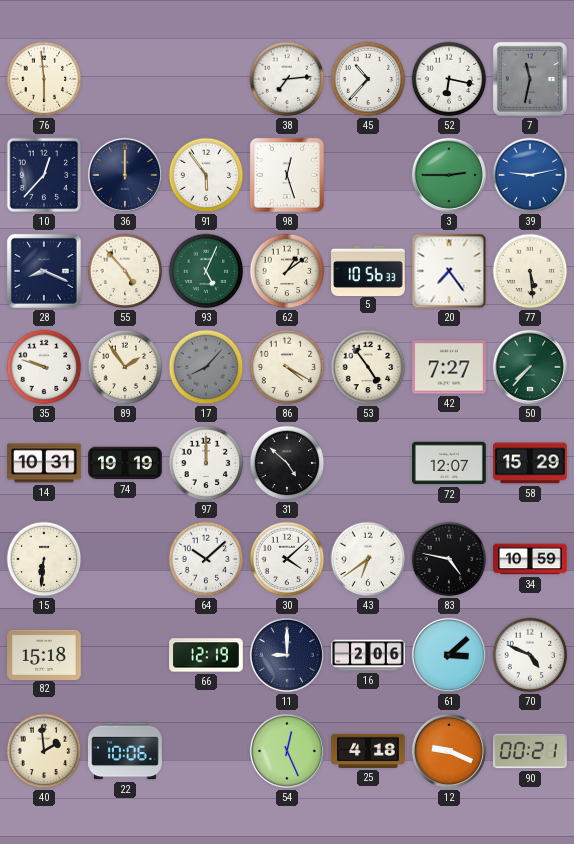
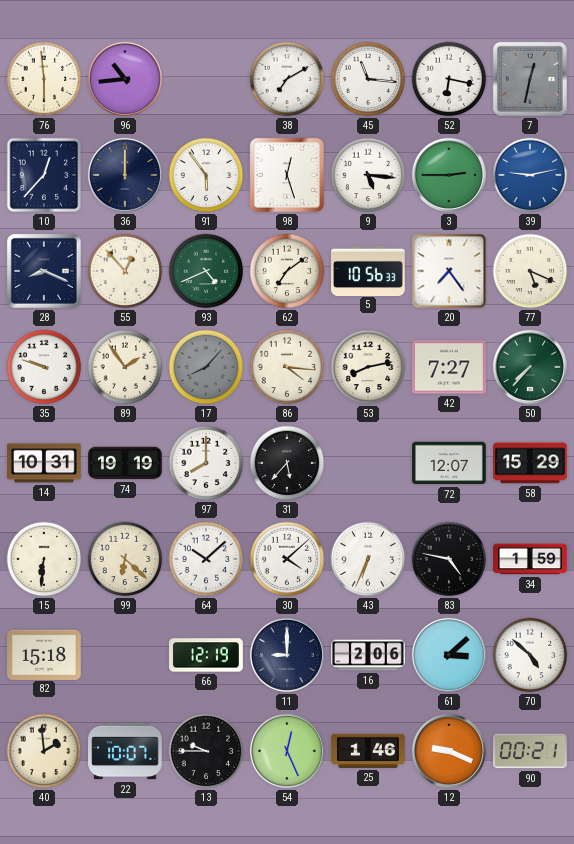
96: none -> 10:44
38: 7:14 -> 7:10
45: 10:37 -> 11:16
7: 11:32 -> 12:32
9: none -> 5:16
55: 4:53 -> 12:53
93: 5:04 -> 4:41
62: 1:09 -> 7:09
77: 5:29 -> 5:19
86: 4:20 -> 4:16
53: 4:54 -> 8:13
97: 12:00 -> 8:00
31: 4:52 -> 5:37
99: none -> 6:22
43: 6:39 -> 6:34
34: 10:59 -> 1:59
70: 4:49 -> 4:52
22: 10:06 -> 10:07
13: none -> 9:45
25: 4:18 -> 1:46
